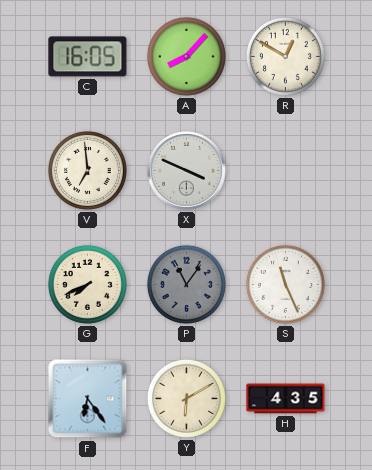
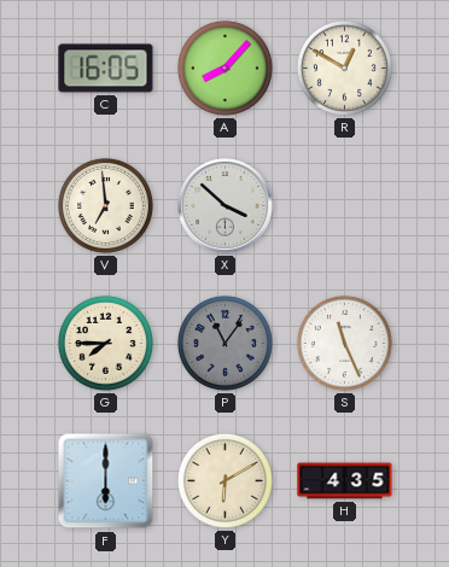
X: 3:49 -> 3:52
G: 7:41 -> 7:45
F: 6:24 -> 6:00
